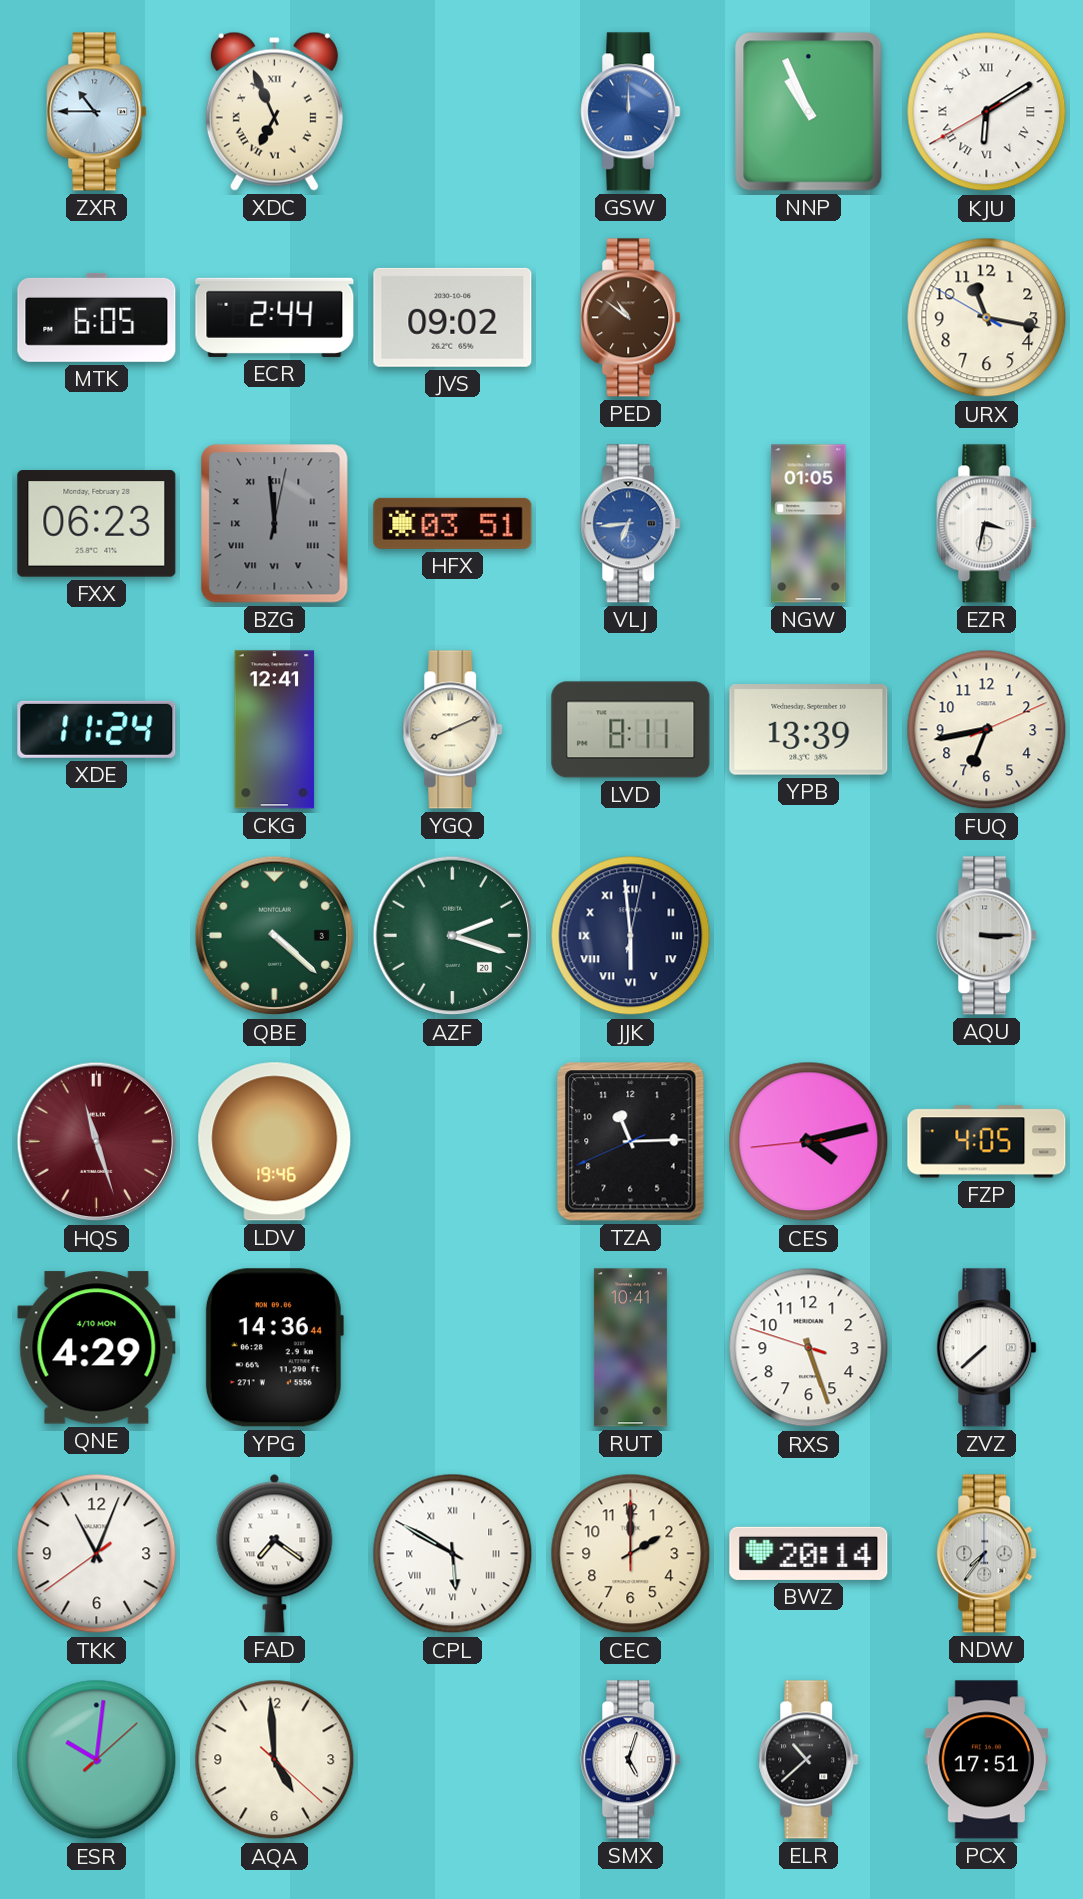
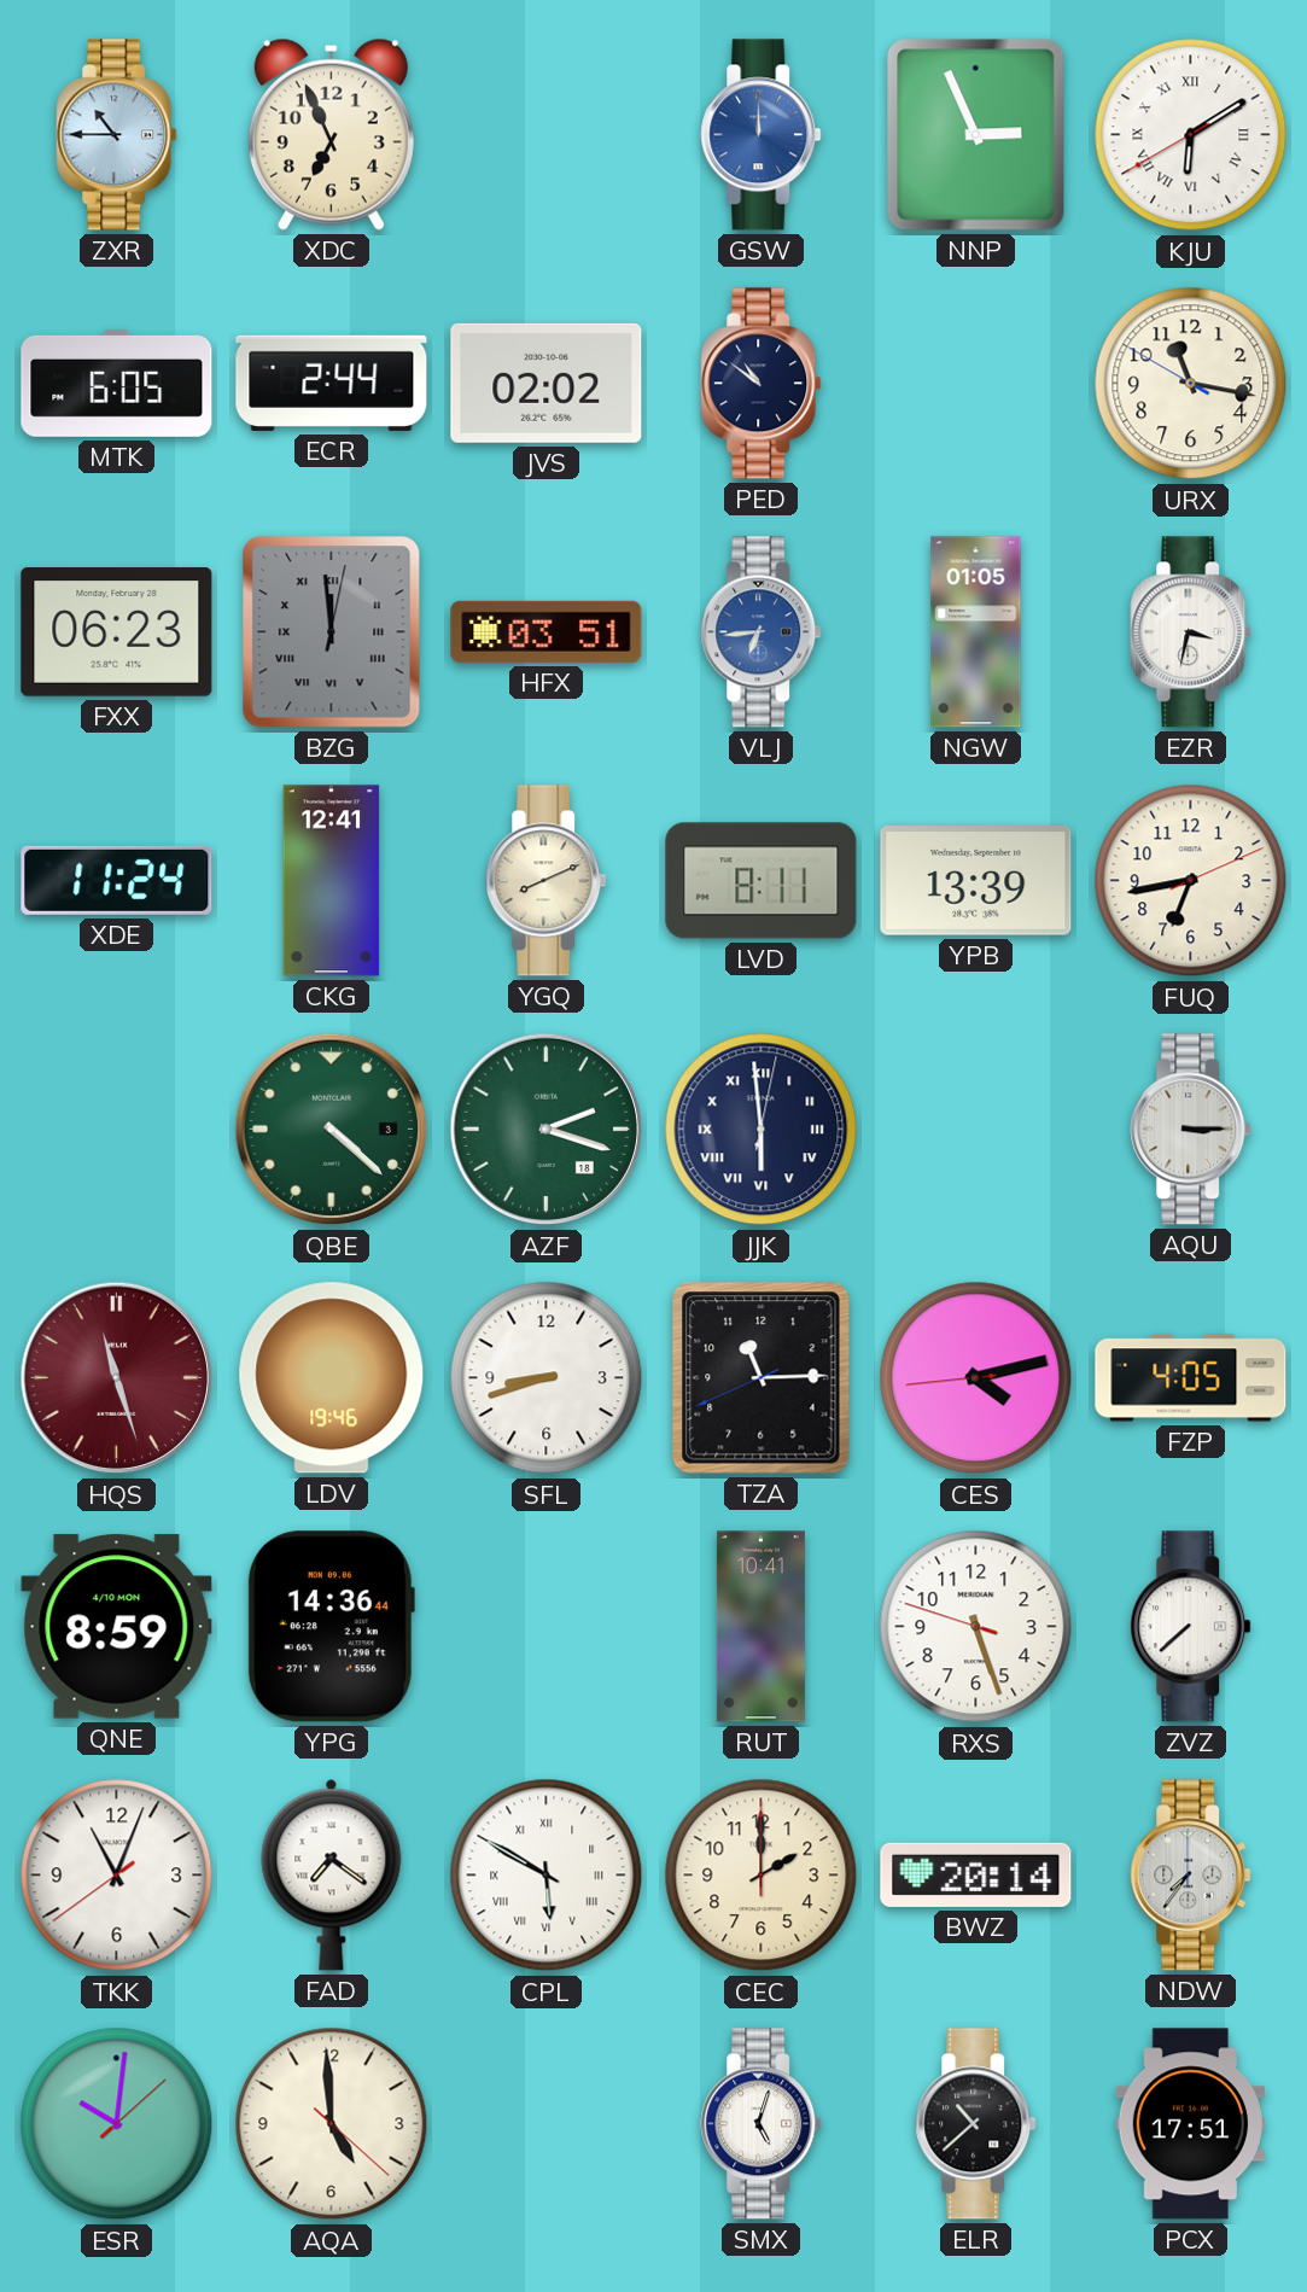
XDC numerals: Roman -> Arabic
NNP: 10:56 -> 2:56
JVS: 09:02 -> 02:02
PED dial: brown -> navy
AZF date: 20 -> 18
SFL: none -> 8:42
QNE: 4:29 -> 8:59
